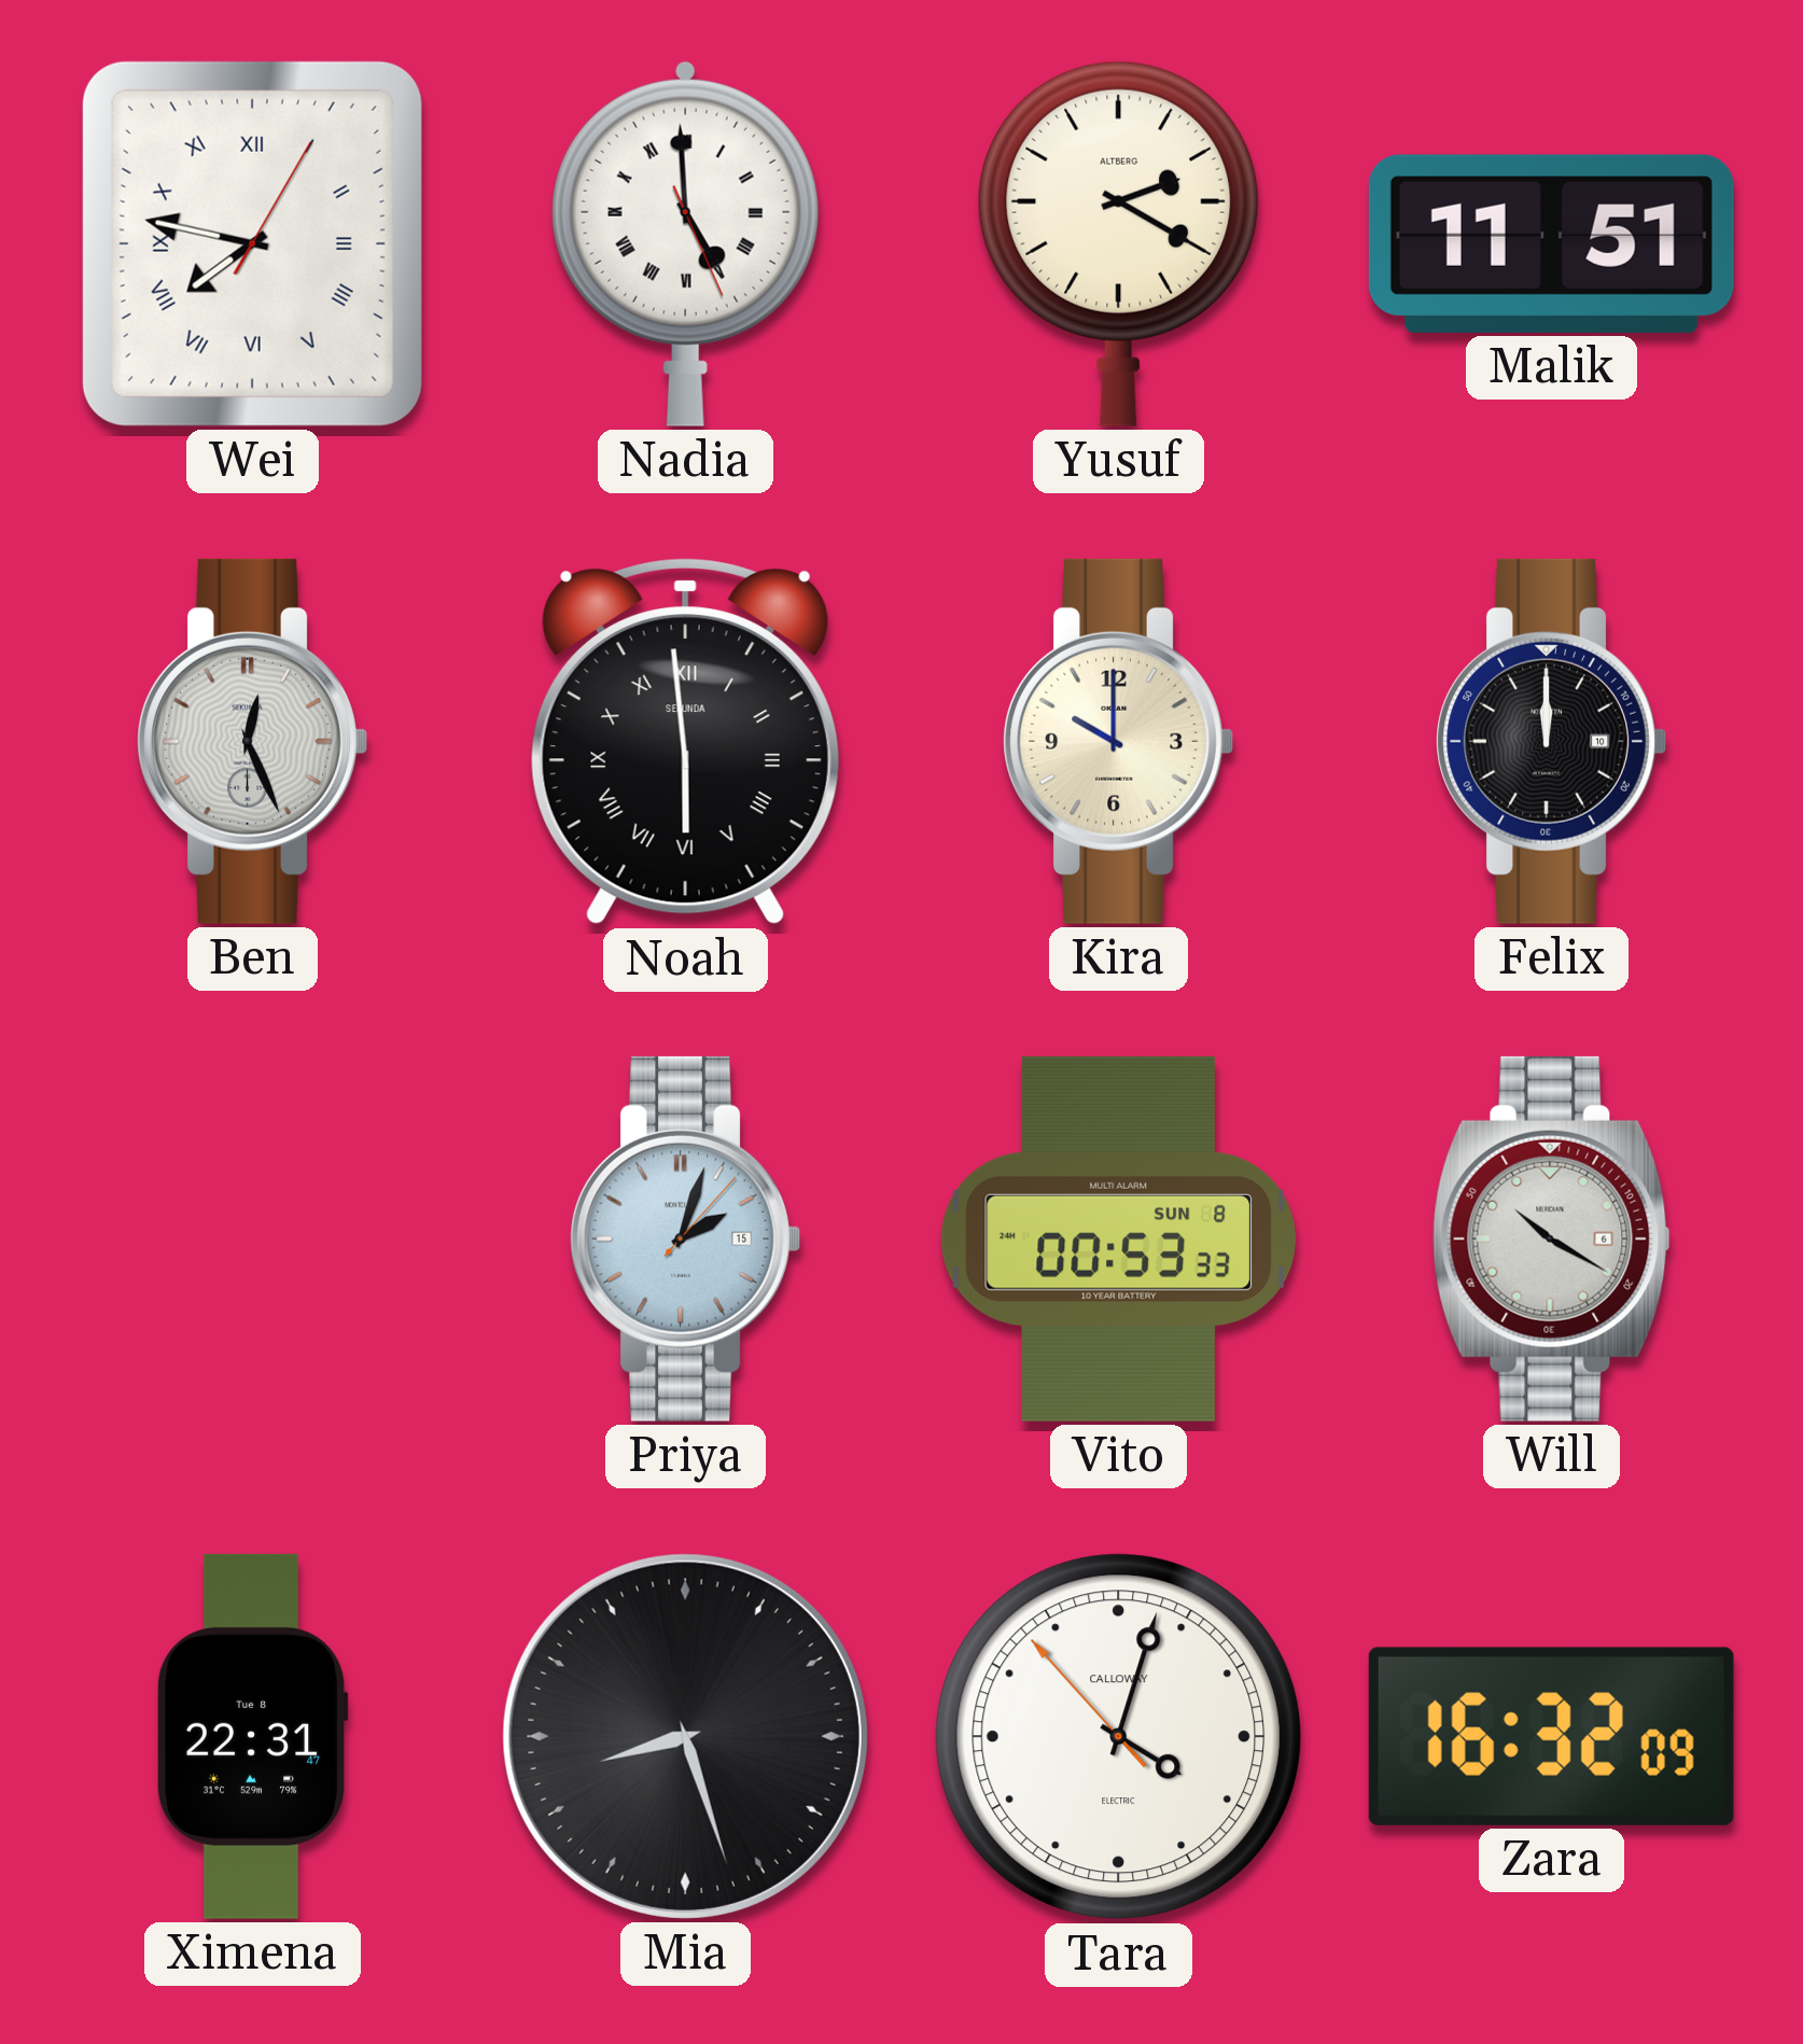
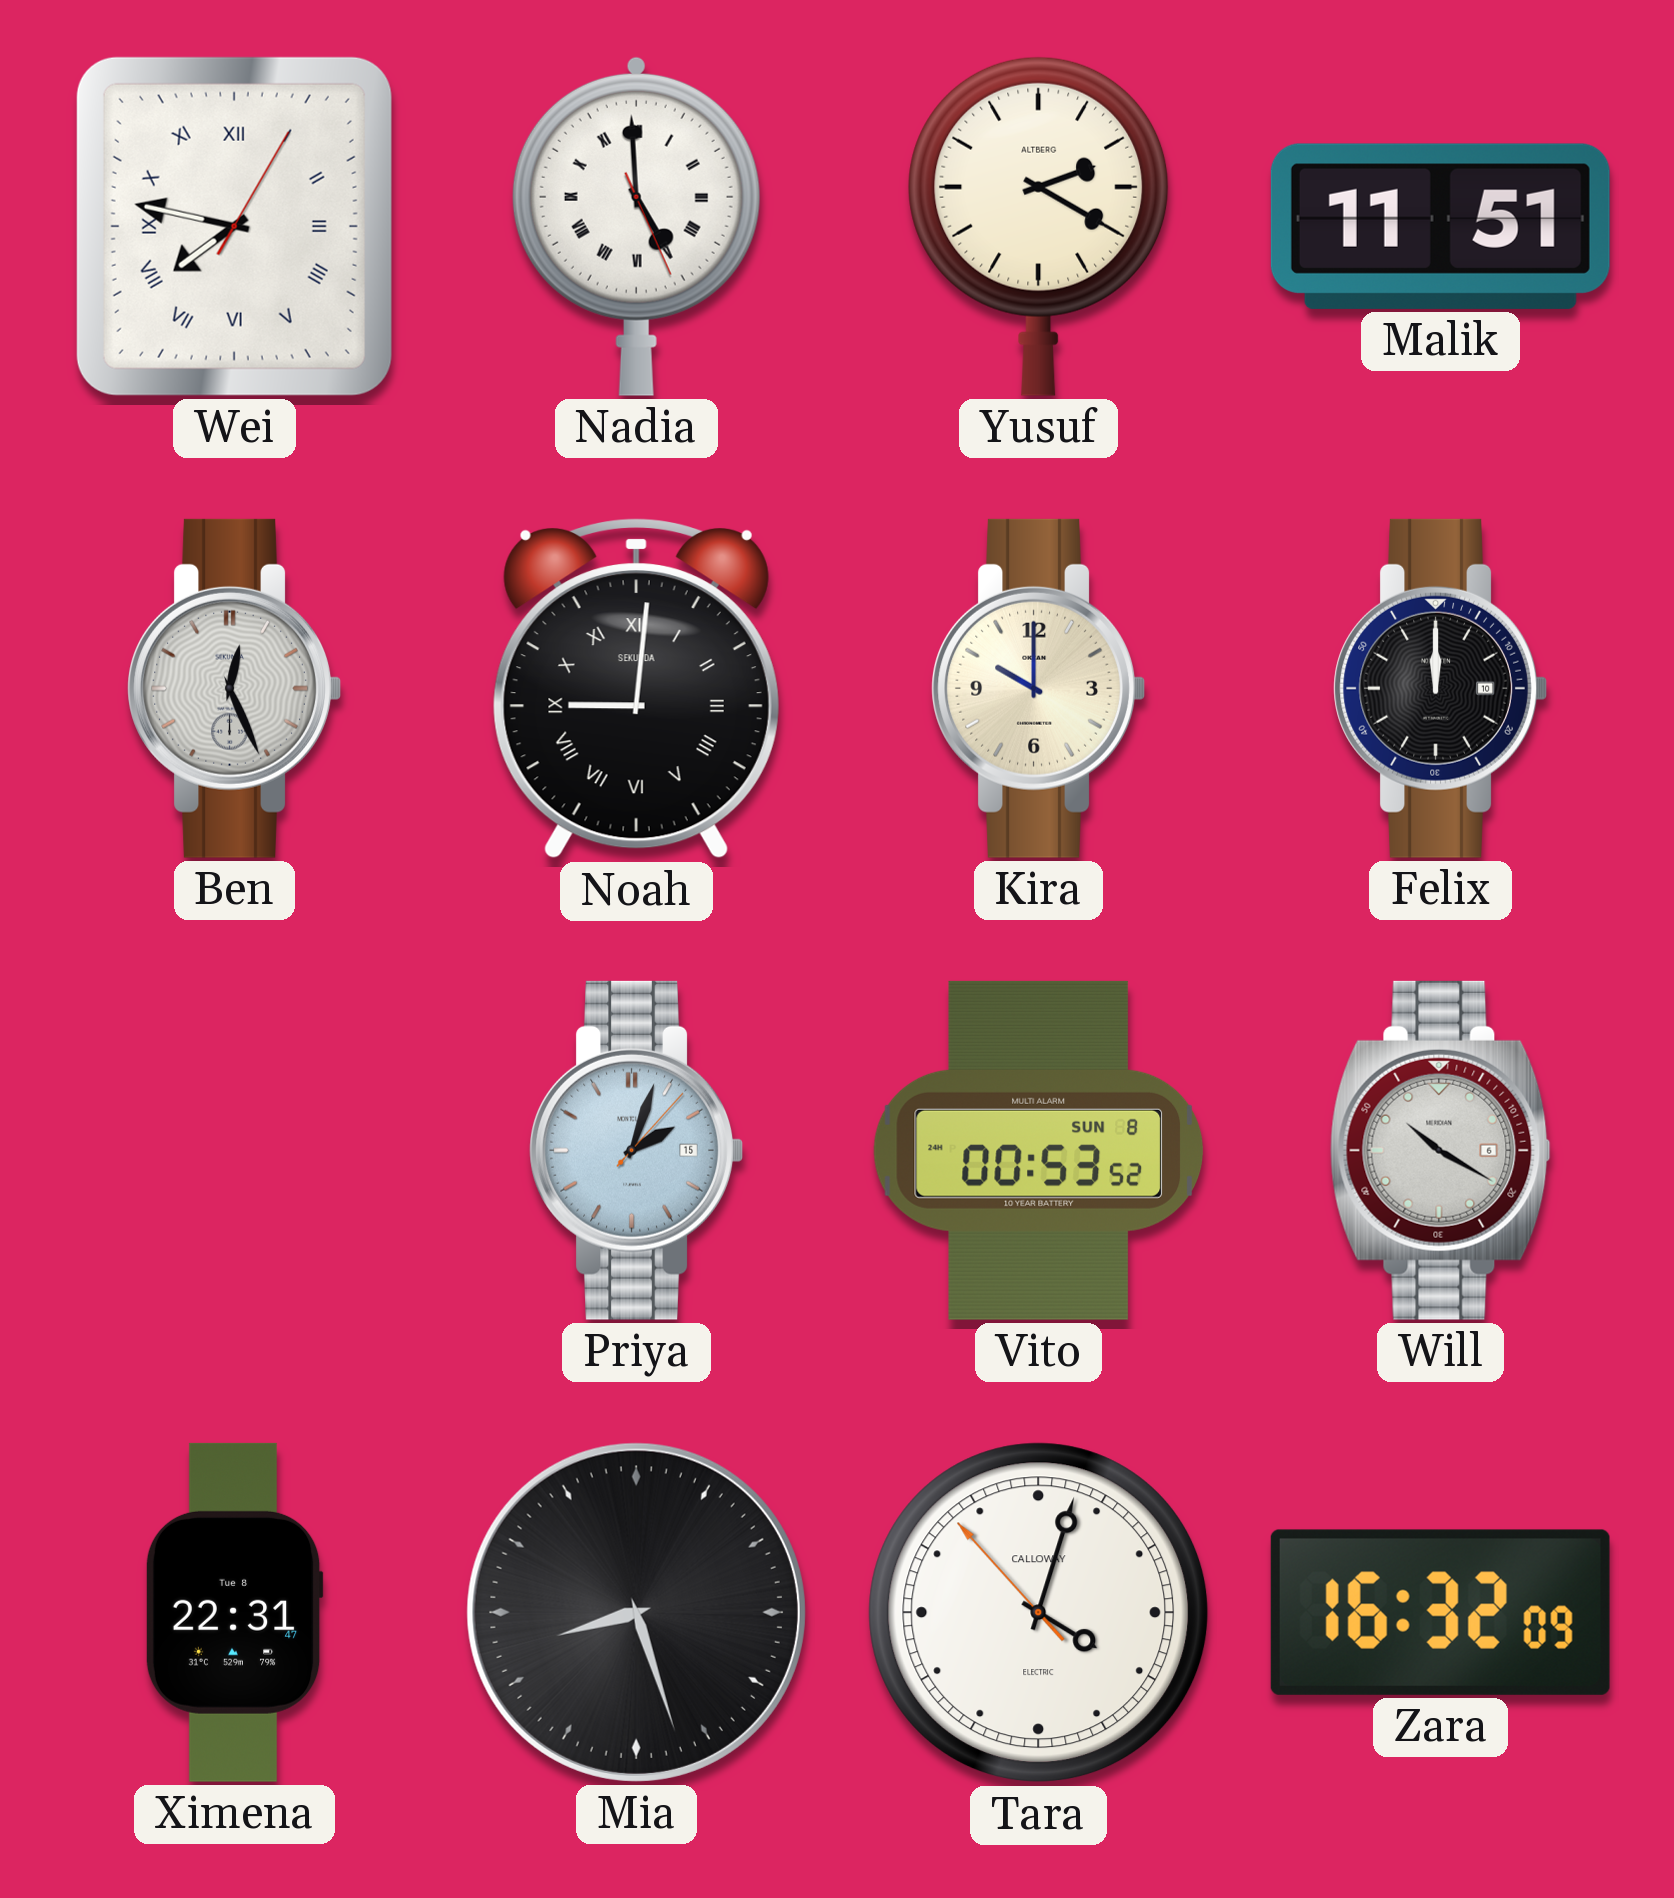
Noah: 5:59 -> 9:01
Vito: 00:53:33 -> 00:53:52
